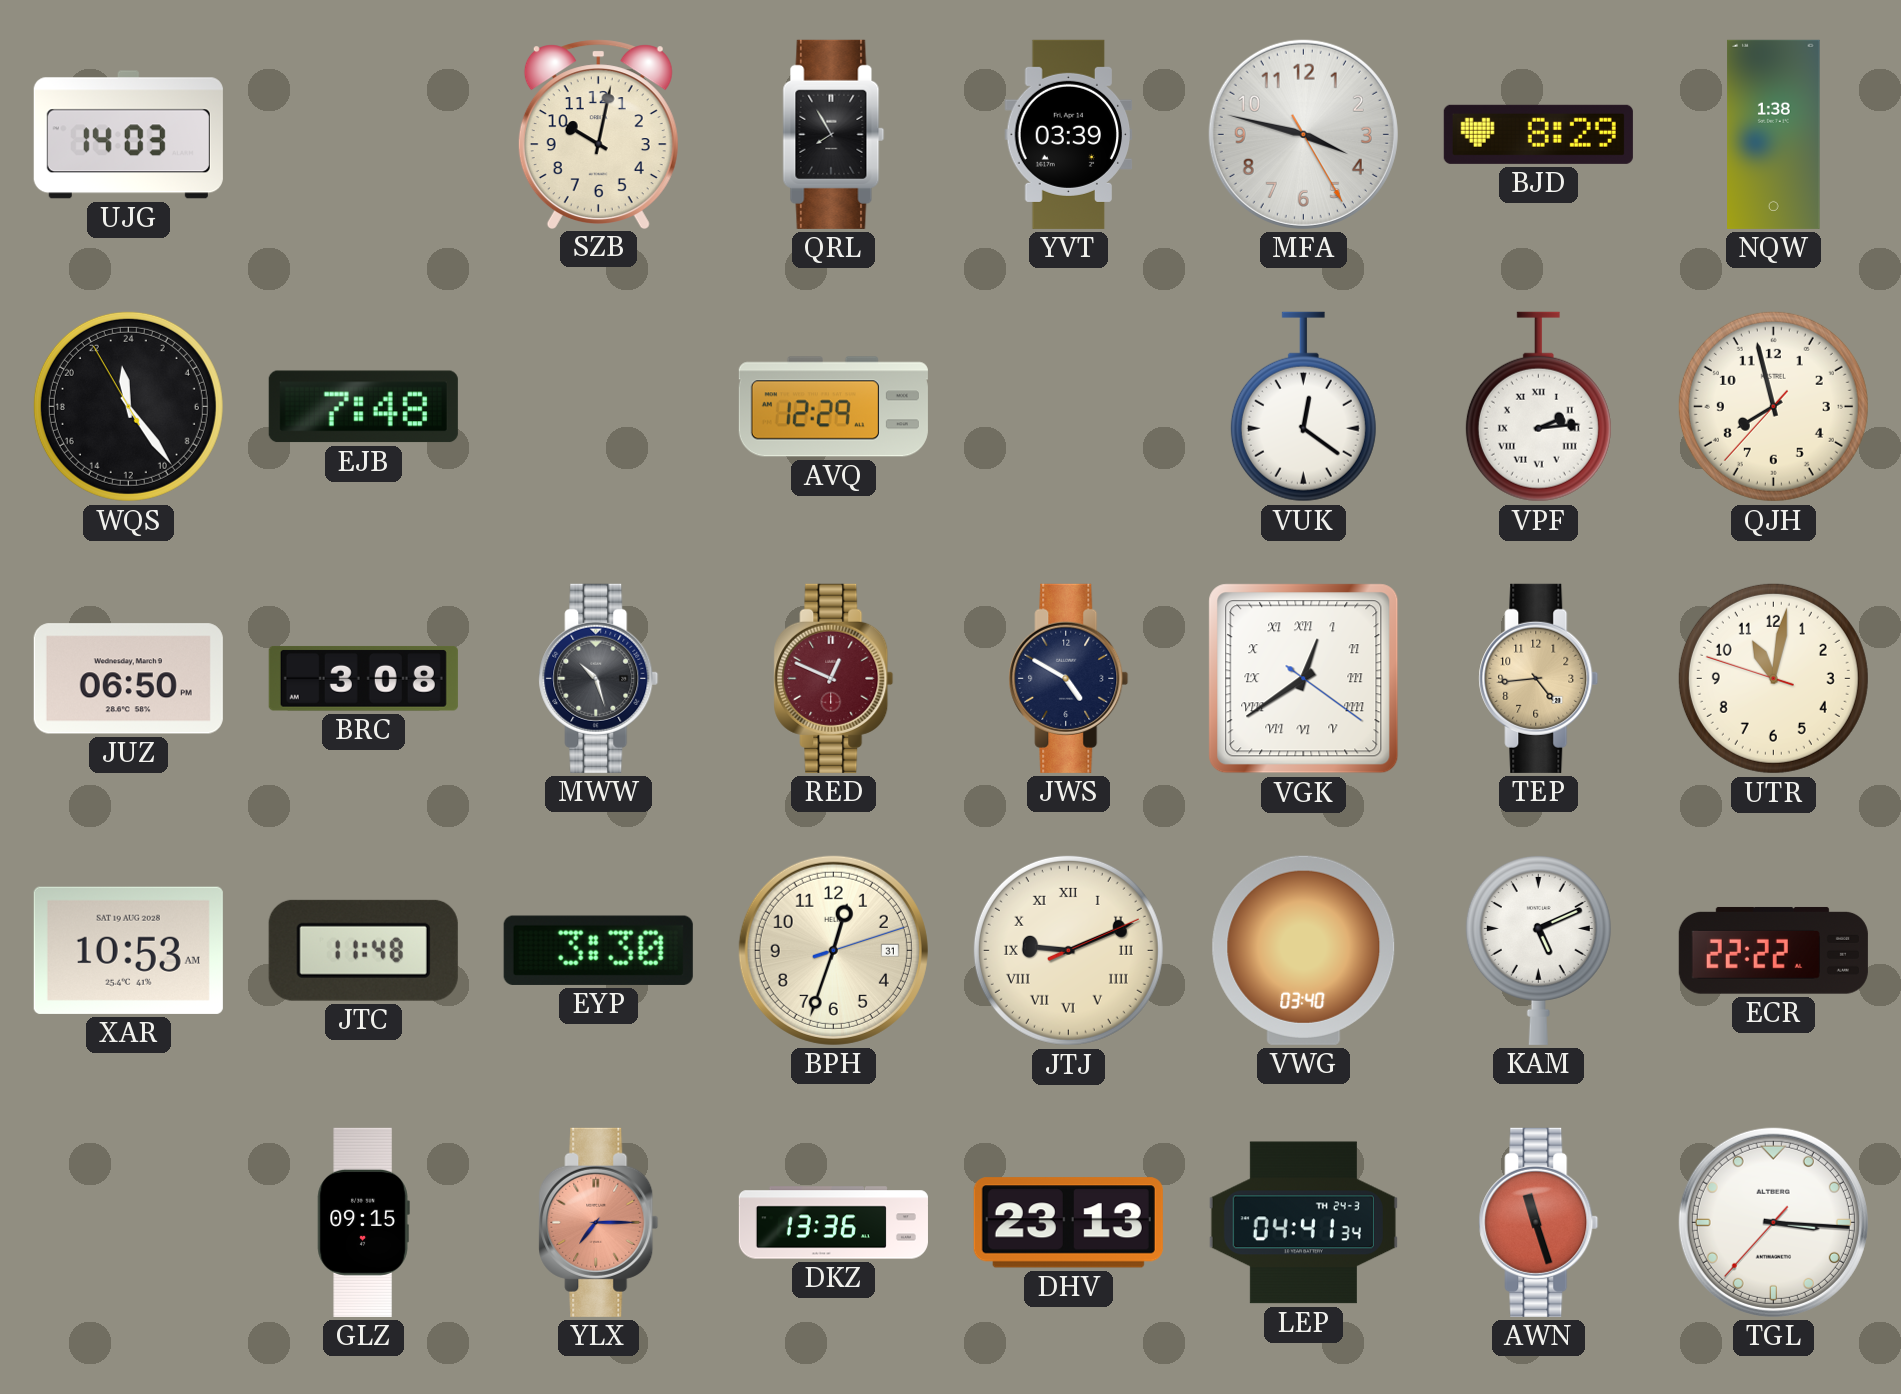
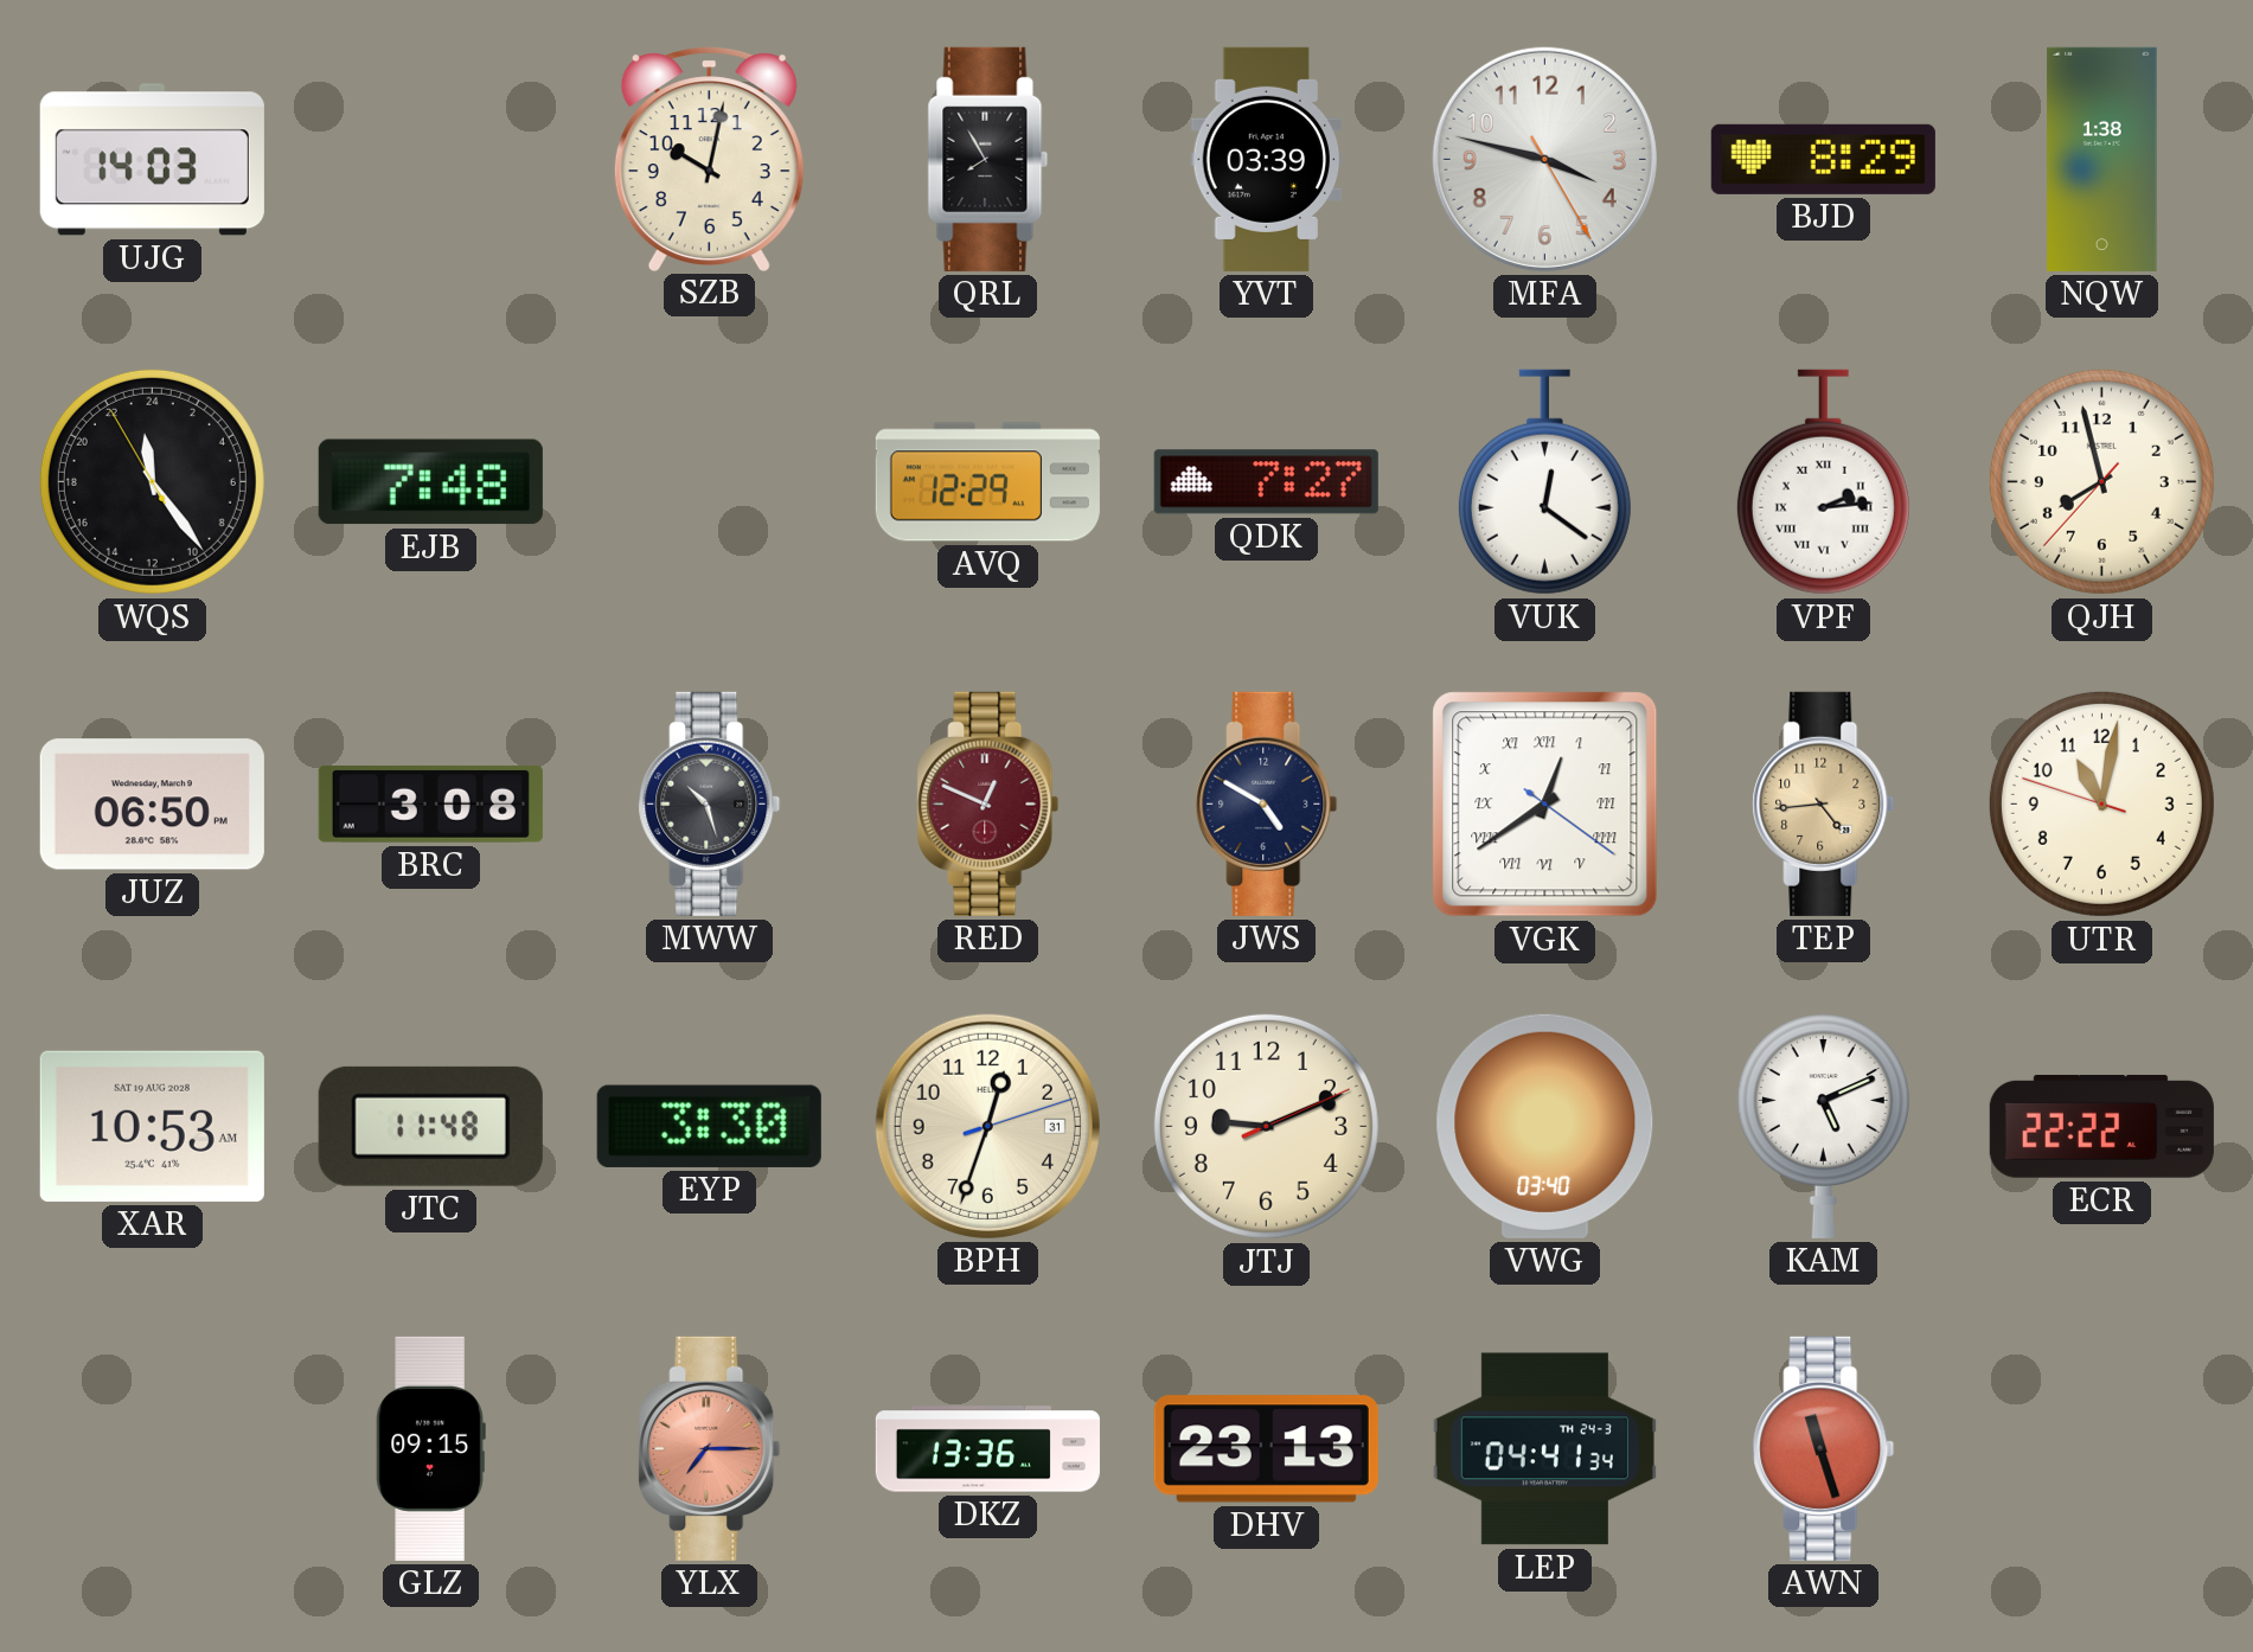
QDK: none -> 7:27
JTJ numerals: Roman -> Arabic
TGL: 3:15 -> none
